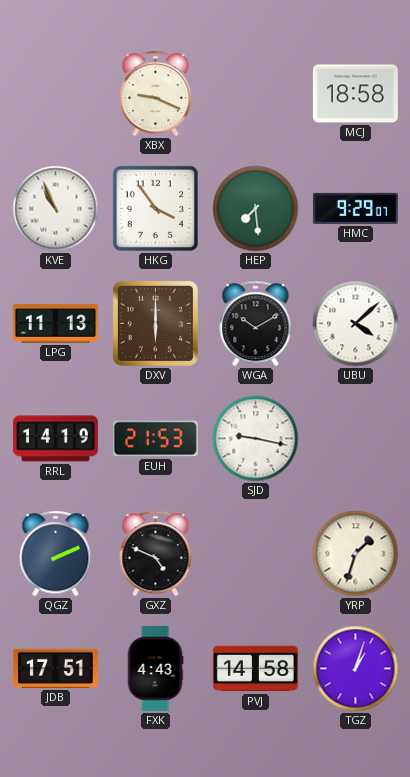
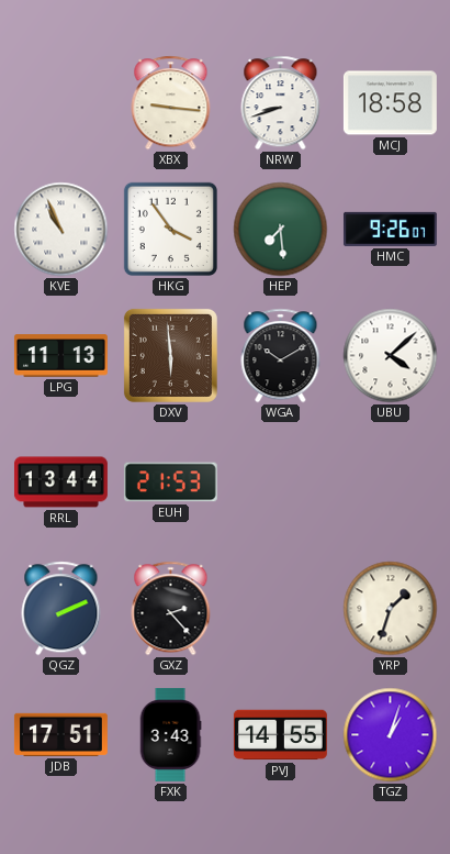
XBX: 9:19 -> 9:16
NRW: none -> 8:42
HMC: 9:29 -> 9:26
DXV: 6:00 -> 5:59
RRL: 14:19 -> 13:44
SJD: 9:17 -> none
GXZ: 4:49 -> 2:23
FXK: 4:43 -> 3:43
PVJ: 14:58 -> 14:55
